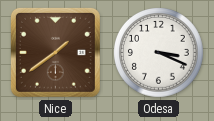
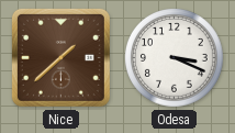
Nice: 1:39 -> 1:38
